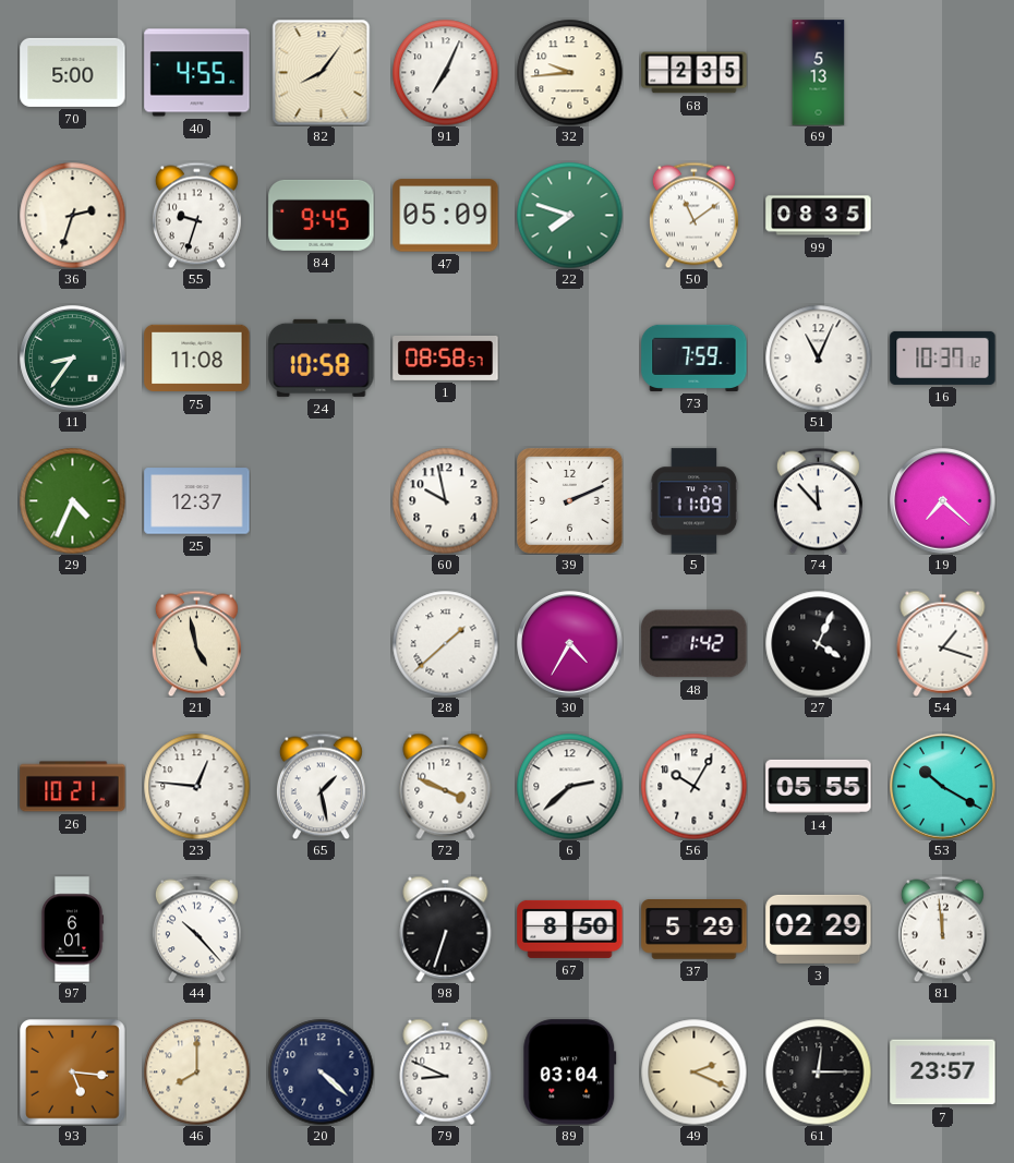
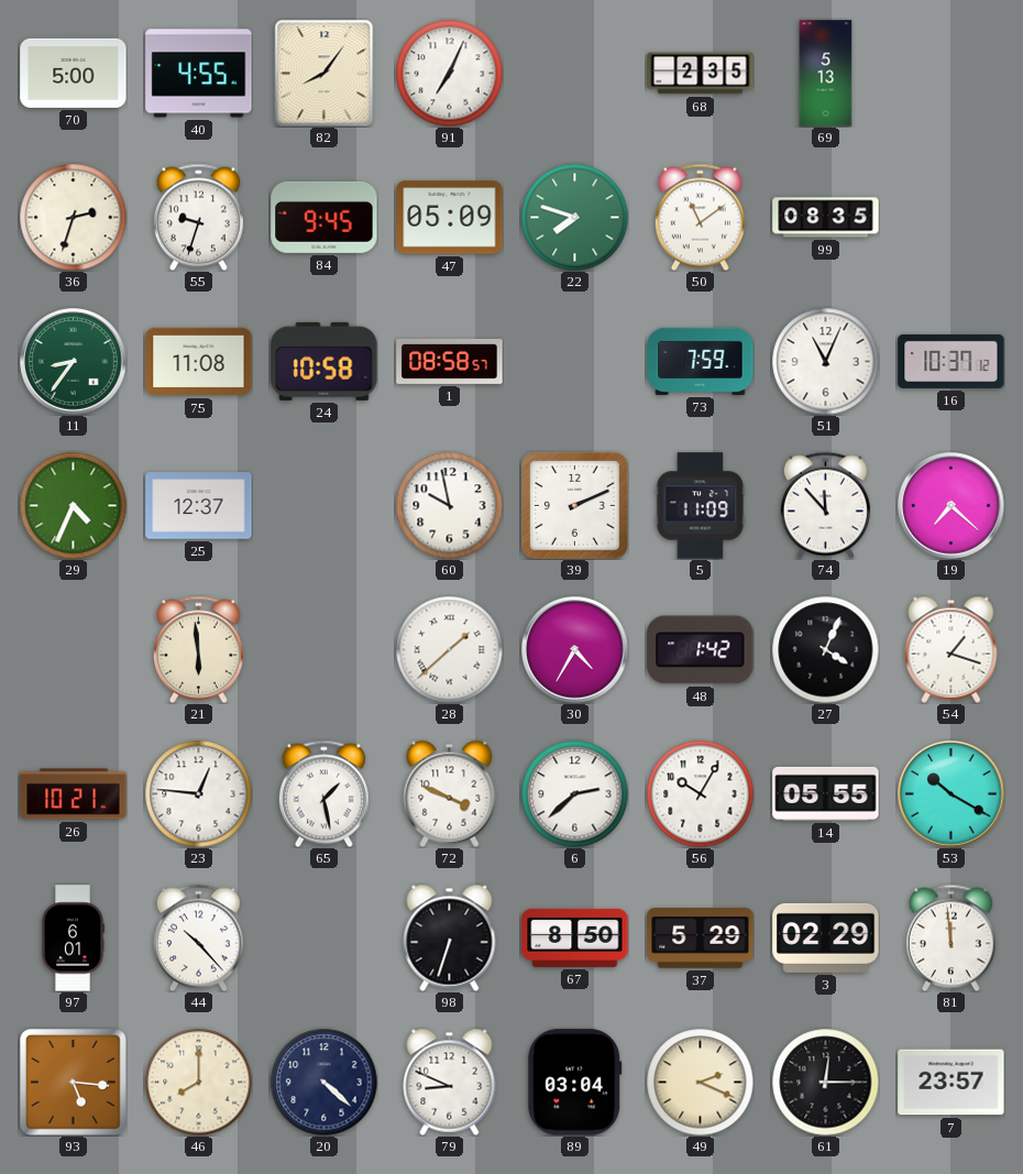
32: 9:44 -> none
21: 4:58 -> 5:59
